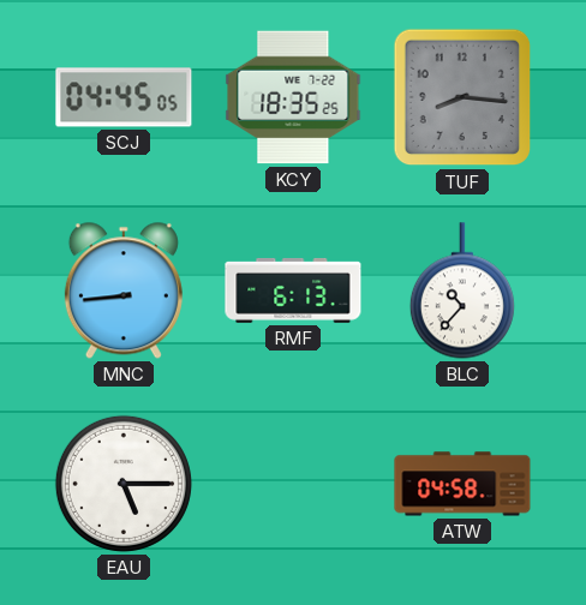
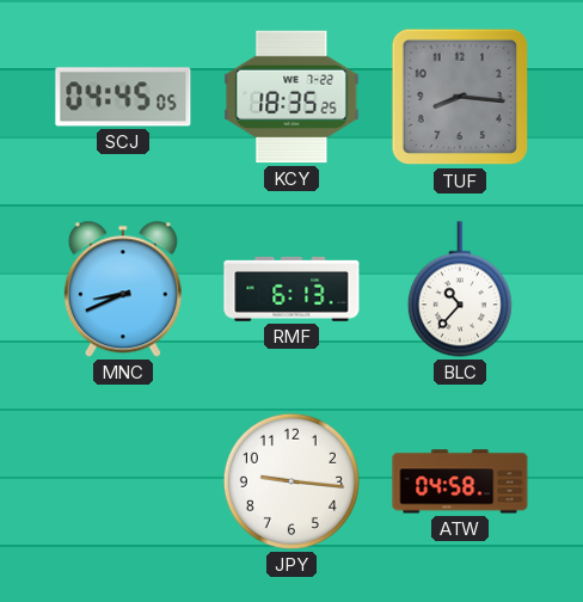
MNC: 8:44 -> 8:41
EAU: 5:15 -> none
JPY: none -> 9:16
